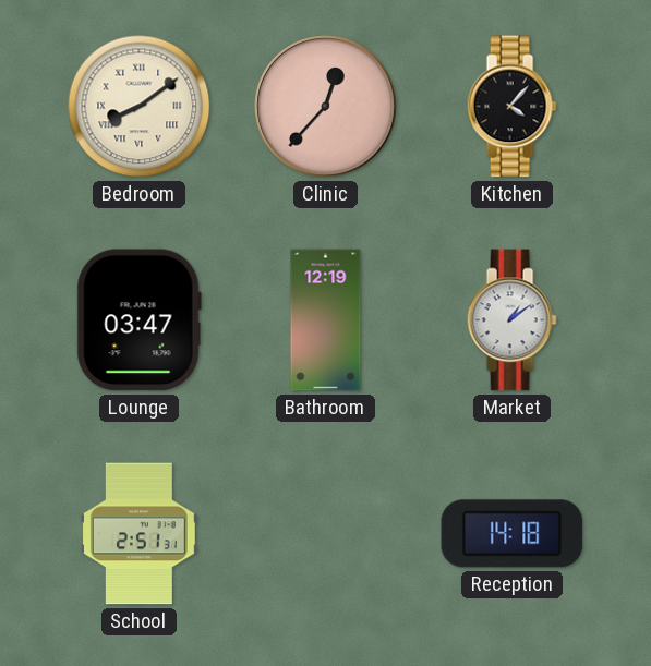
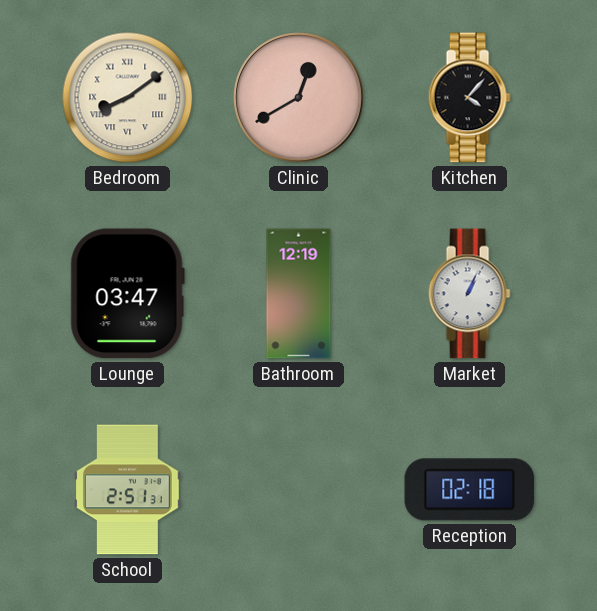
Clinic: 12:37 -> 12:40
Market: 1:09 -> 1:04
Reception: 14:18 -> 02:18
